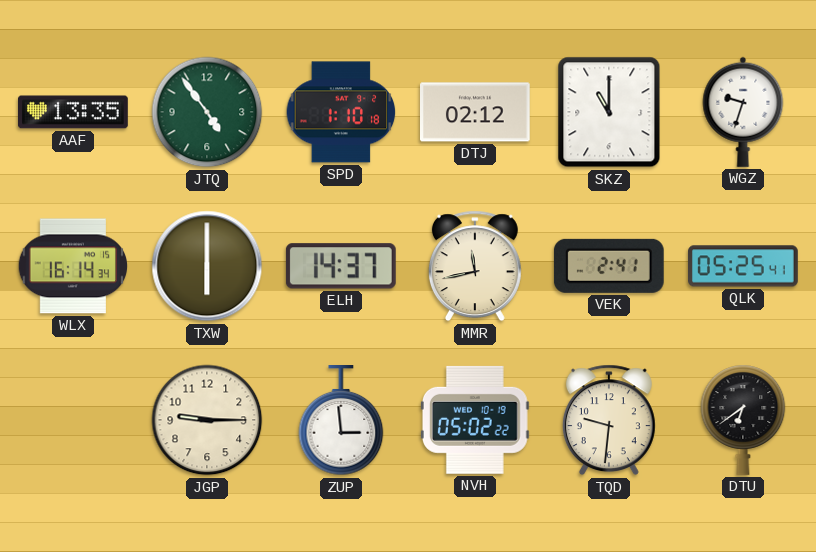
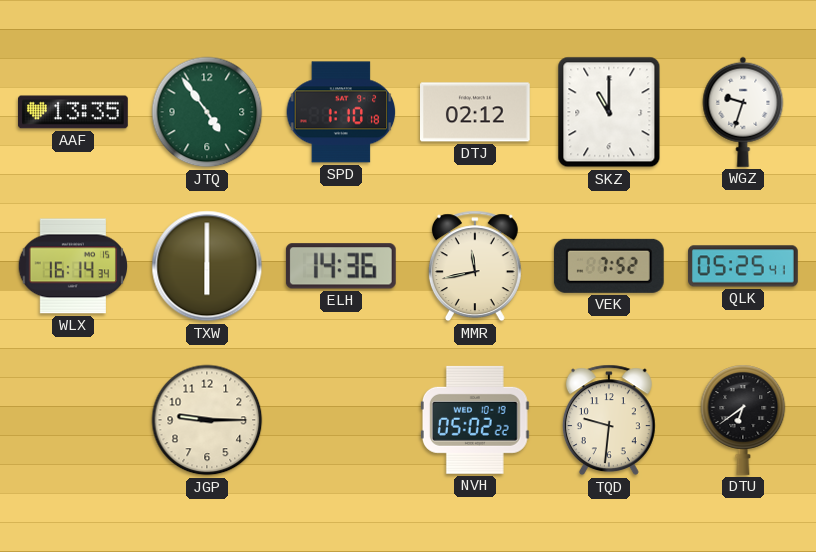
ELH: 14:37 -> 14:36
VEK: 2:41 -> 7:52
ZUP: 2:59 -> none
